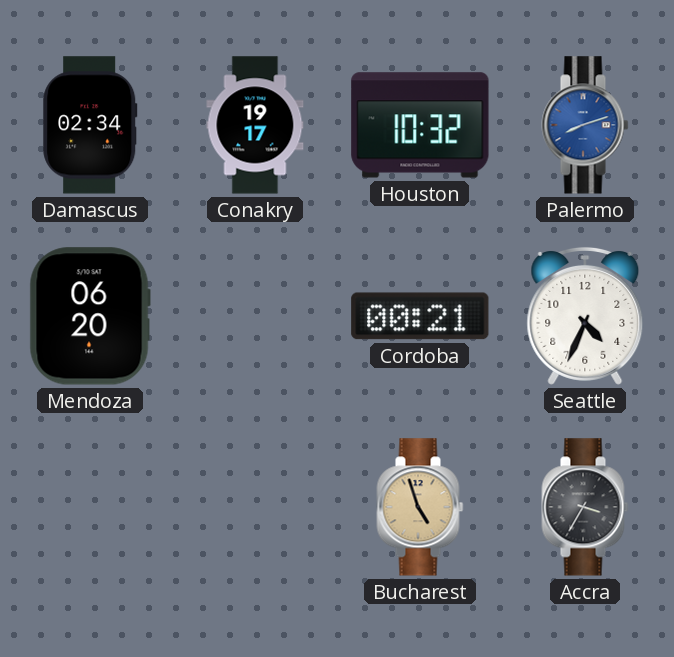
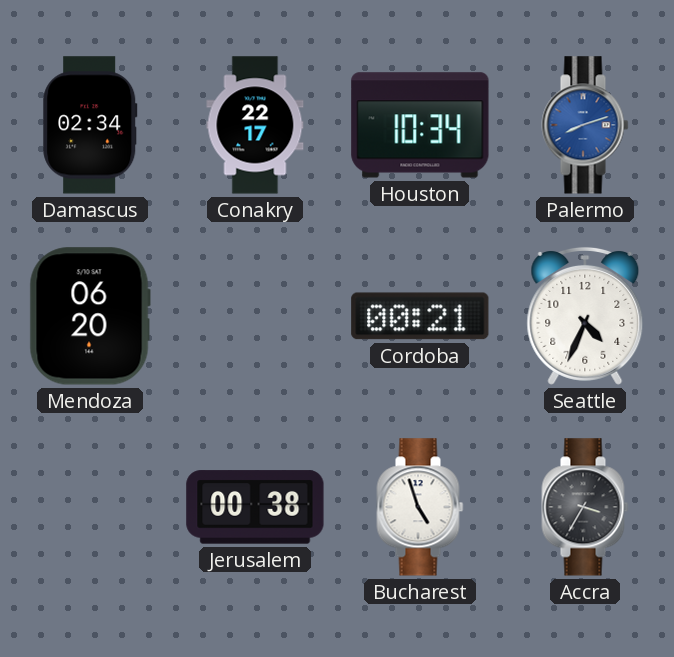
Conakry: 19:17 -> 22:17
Houston: 10:32 -> 10:34
Jerusalem: none -> 00:38
Bucharest dial: champagne -> white
